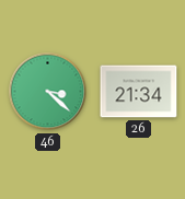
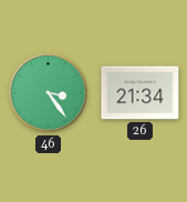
46: 3:22 -> 3:24
